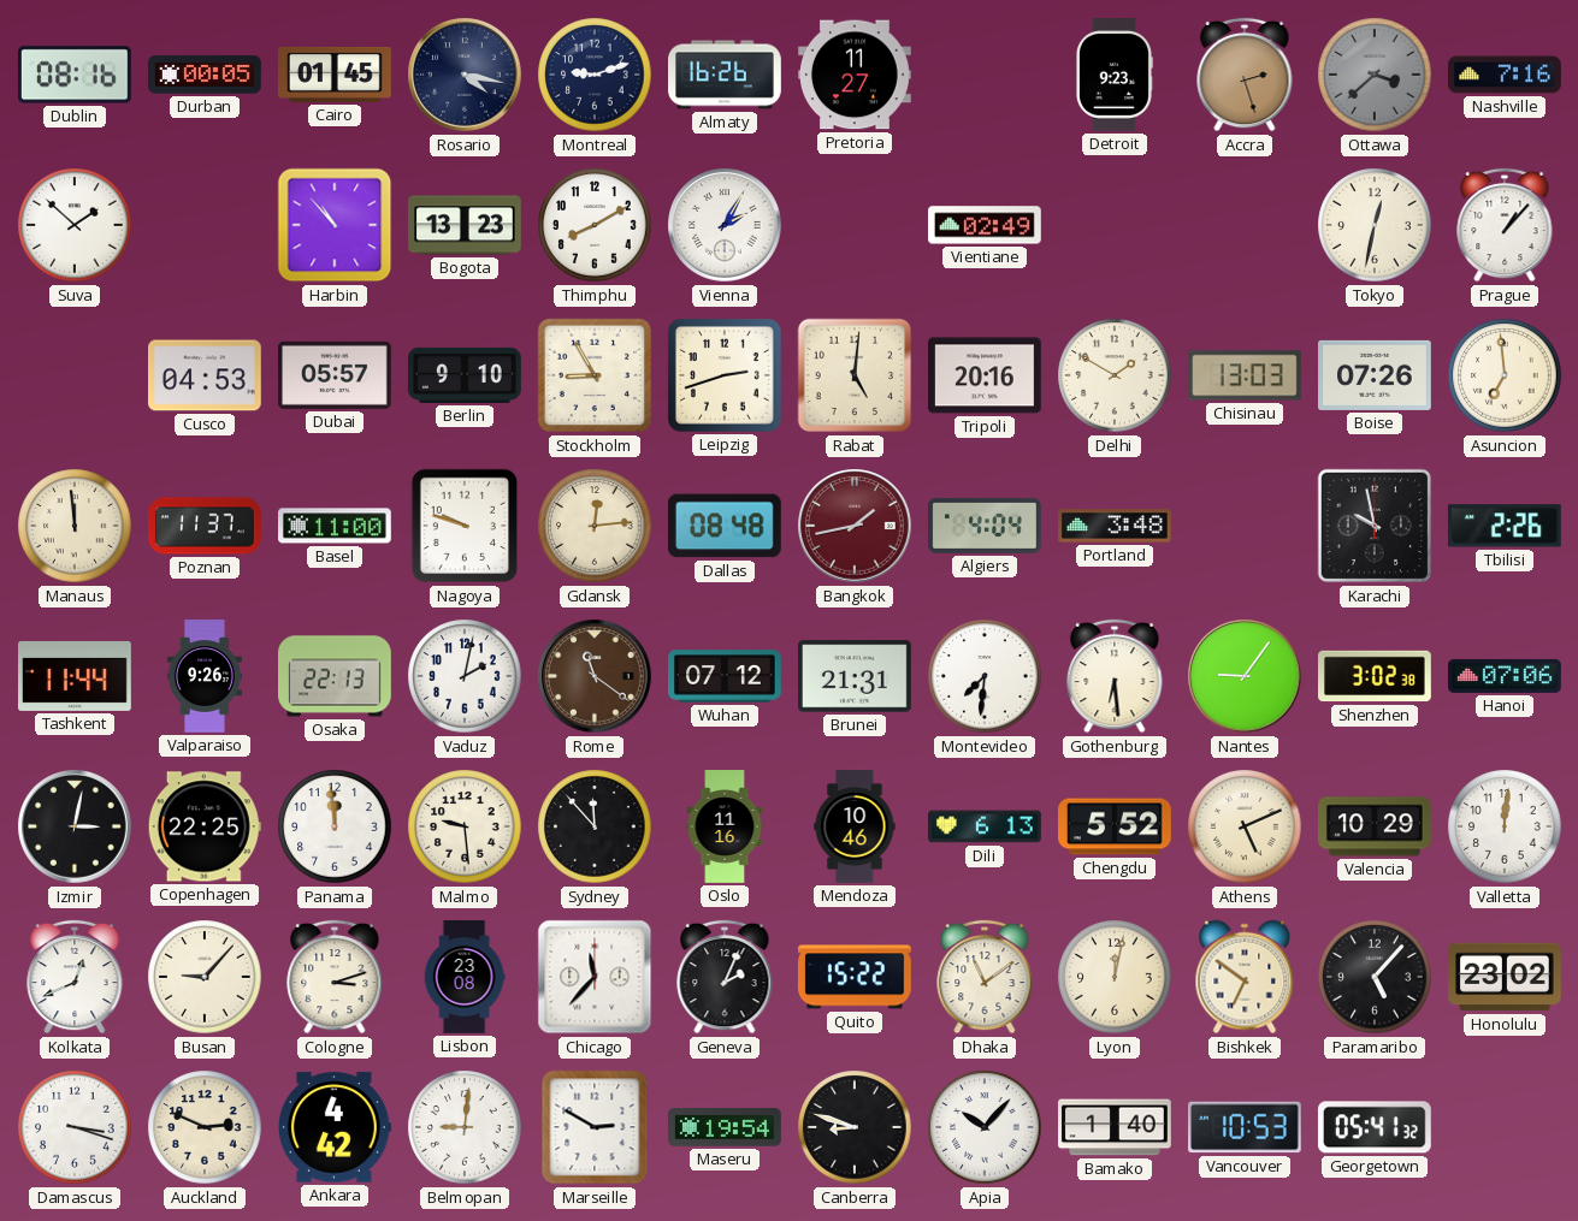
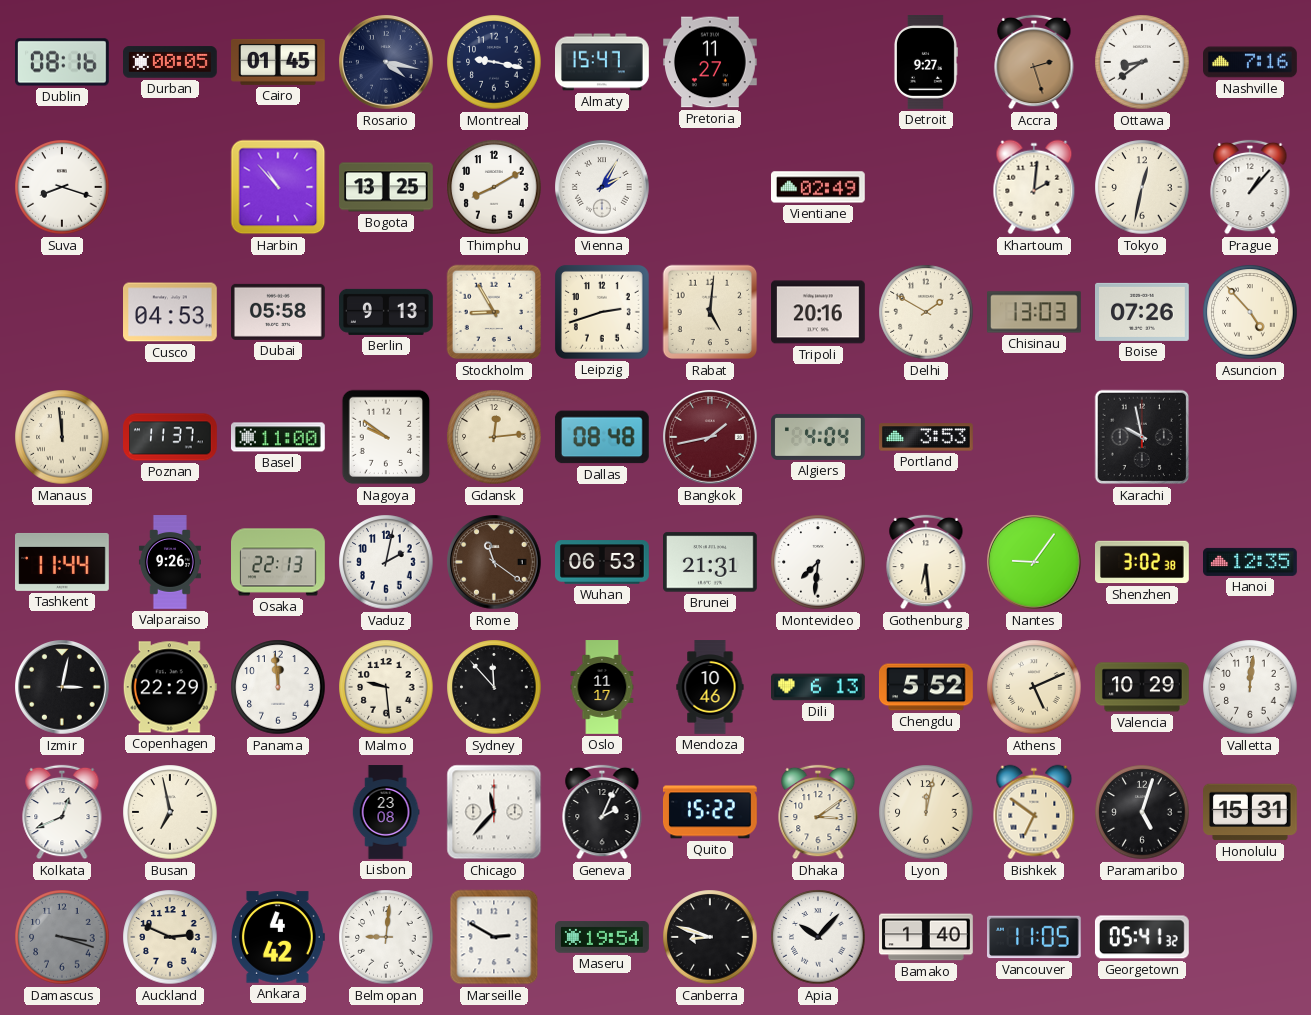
Montreal: 9:12 -> 9:17
Almaty: 16:26 -> 15:47
Detroit: 9:23 -> 9:27
Ottawa: 3:38 -> 8:39
Ottawa dial: grey -> white
Suva: 1:52 -> 8:18
Bogota: 13:23 -> 13:25
Khartoum: none -> 2:01
Dubai: 05:57 -> 05:58
Berlin: 9:10 -> 9:13
Asuncion: 6:59 -> 4:53
Nagoya: 9:48 -> 9:51
Portland: 3:48 -> 3:53
Tbilisi: 2:26 -> none
Wuhan: 07:12 -> 06:53
Hanoi: 07:06 -> 12:35
Copenhagen: 22:25 -> 22:29
Oslo: 11:16 -> 11:17
Busan: 9:07 -> 6:58
Cologne: 3:12 -> none
Dhaka: 11:09 -> 3:09
Paramaribo: 5:07 -> 5:03
Honolulu: 23:02 -> 15:31
Damascus dial: white -> grey
Vancouver: 10:53 -> 11:05
